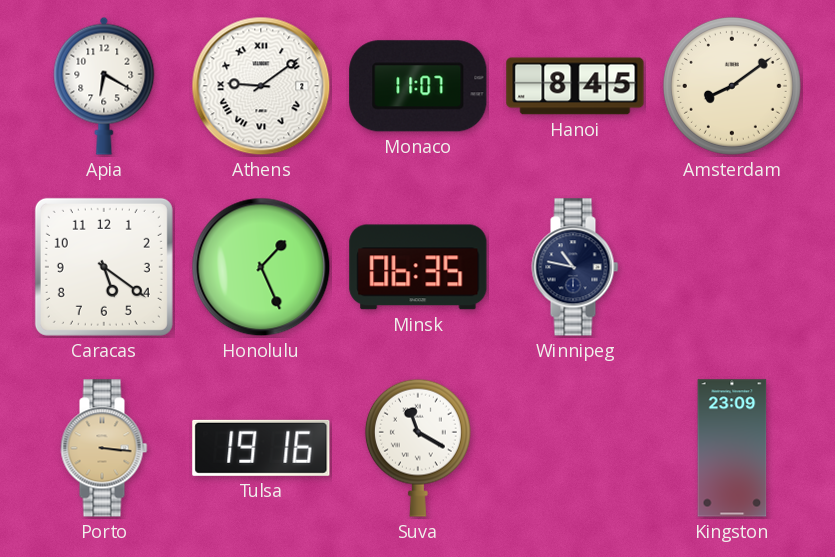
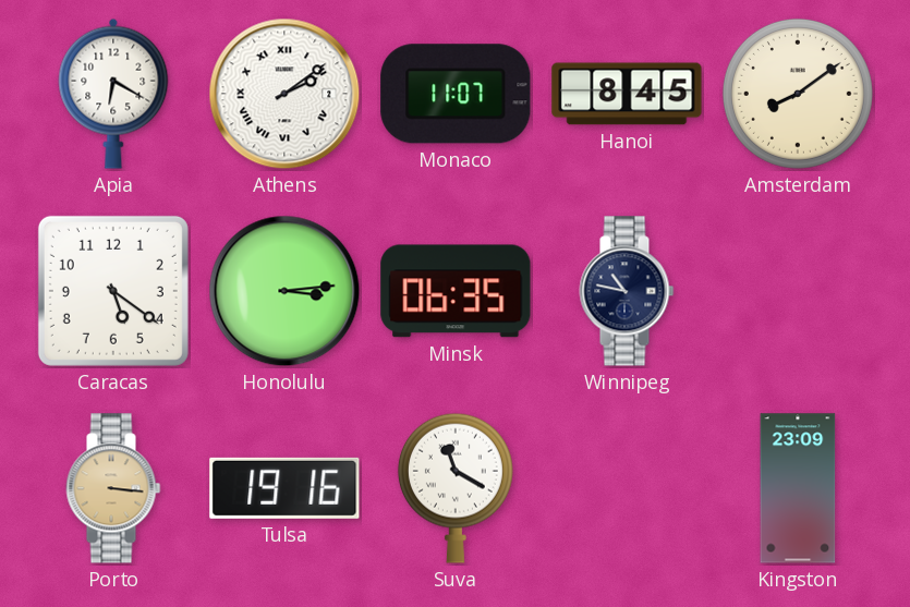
Athens: 9:09 -> 2:09
Honolulu: 1:26 -> 3:14
